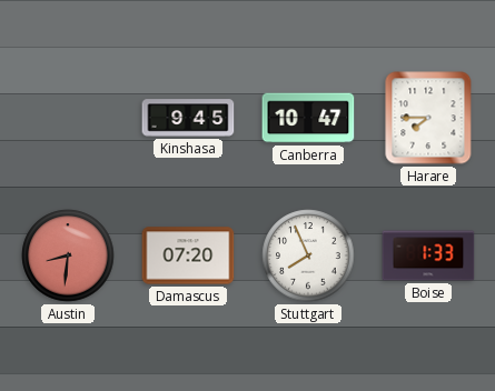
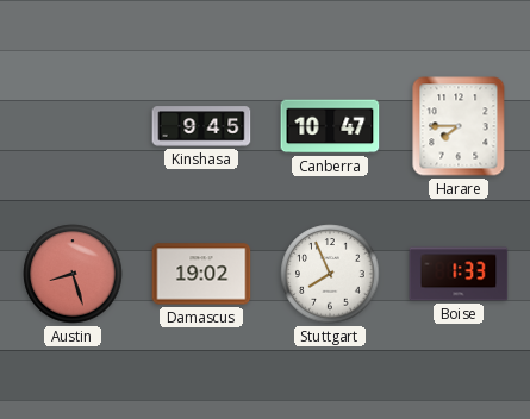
Austin: 8:31 -> 8:27
Damascus: 07:20 -> 19:02
